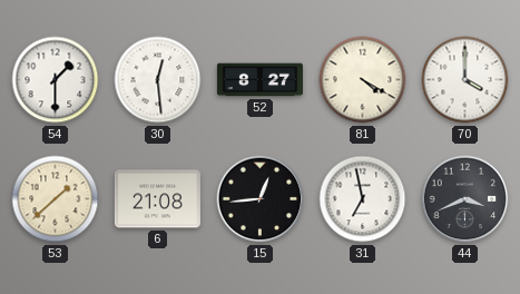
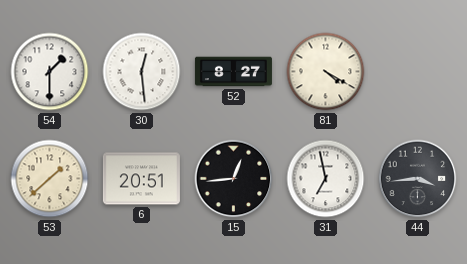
70: 4:00 -> none
6: 21:08 -> 20:51
44: 3:41 -> 3:44
